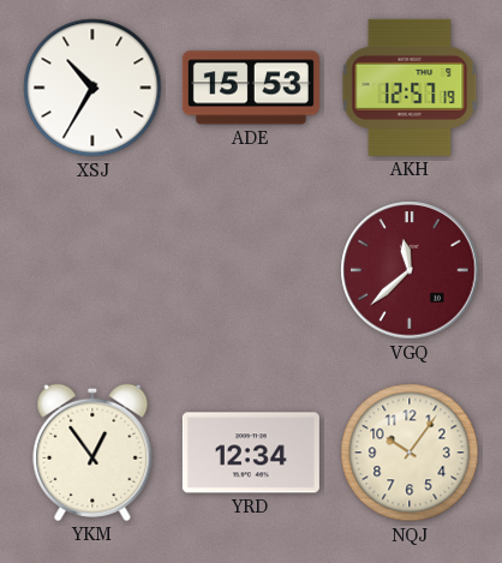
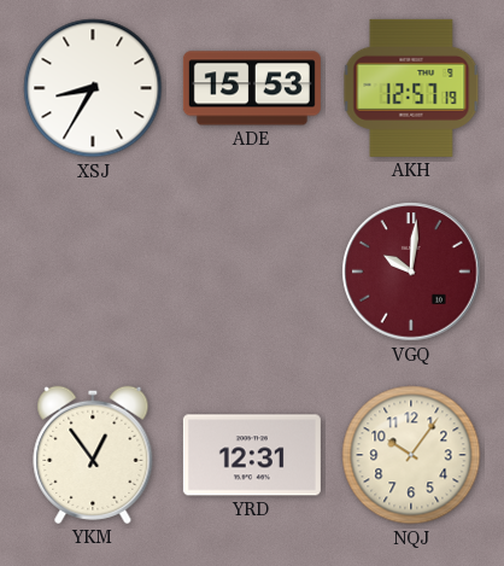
XSJ: 10:35 -> 8:35
VGQ: 11:38 -> 10:01
YRD: 12:34 -> 12:31
